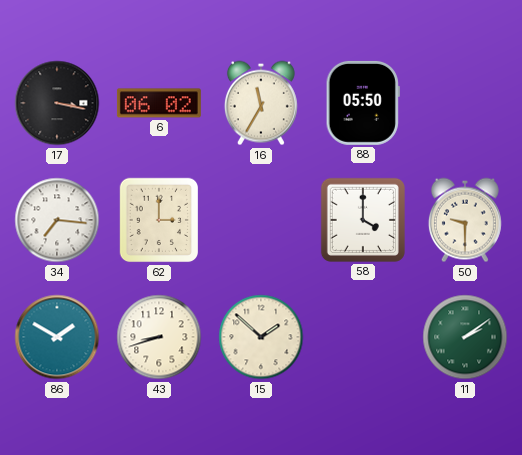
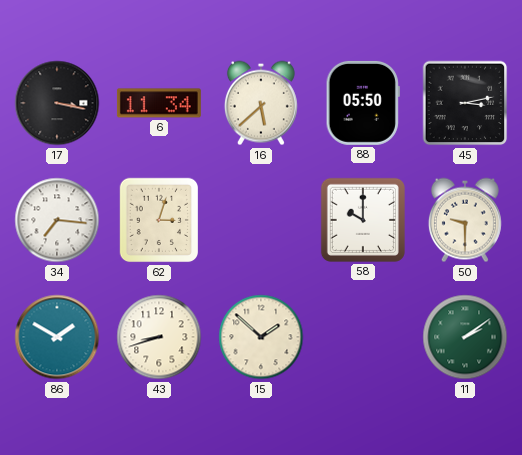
6: 06:02 -> 11:34
16: 11:35 -> 5:38
45: none -> 3:13
62: 3:00 -> 3:03
58: 4:00 -> 10:00
